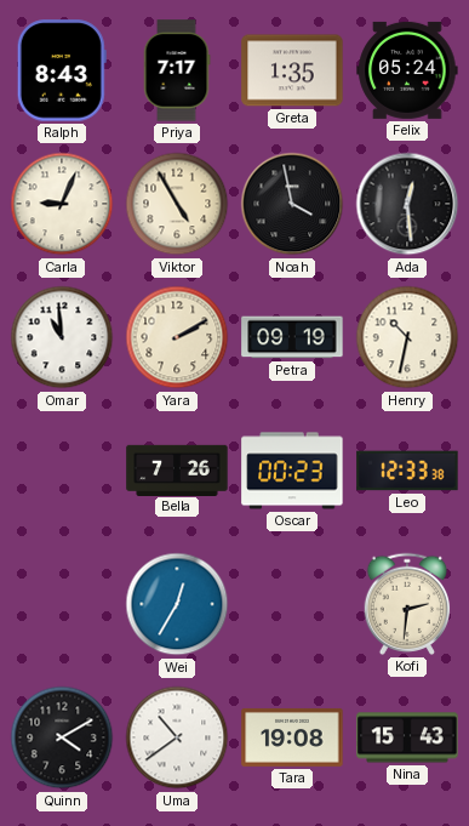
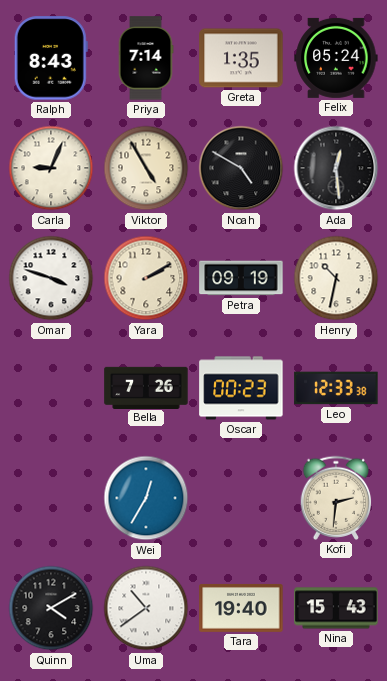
Priya: 7:17 -> 7:14
Noah: 3:58 -> 4:50
Omar: 10:59 -> 3:48
Tara: 19:08 -> 19:40
